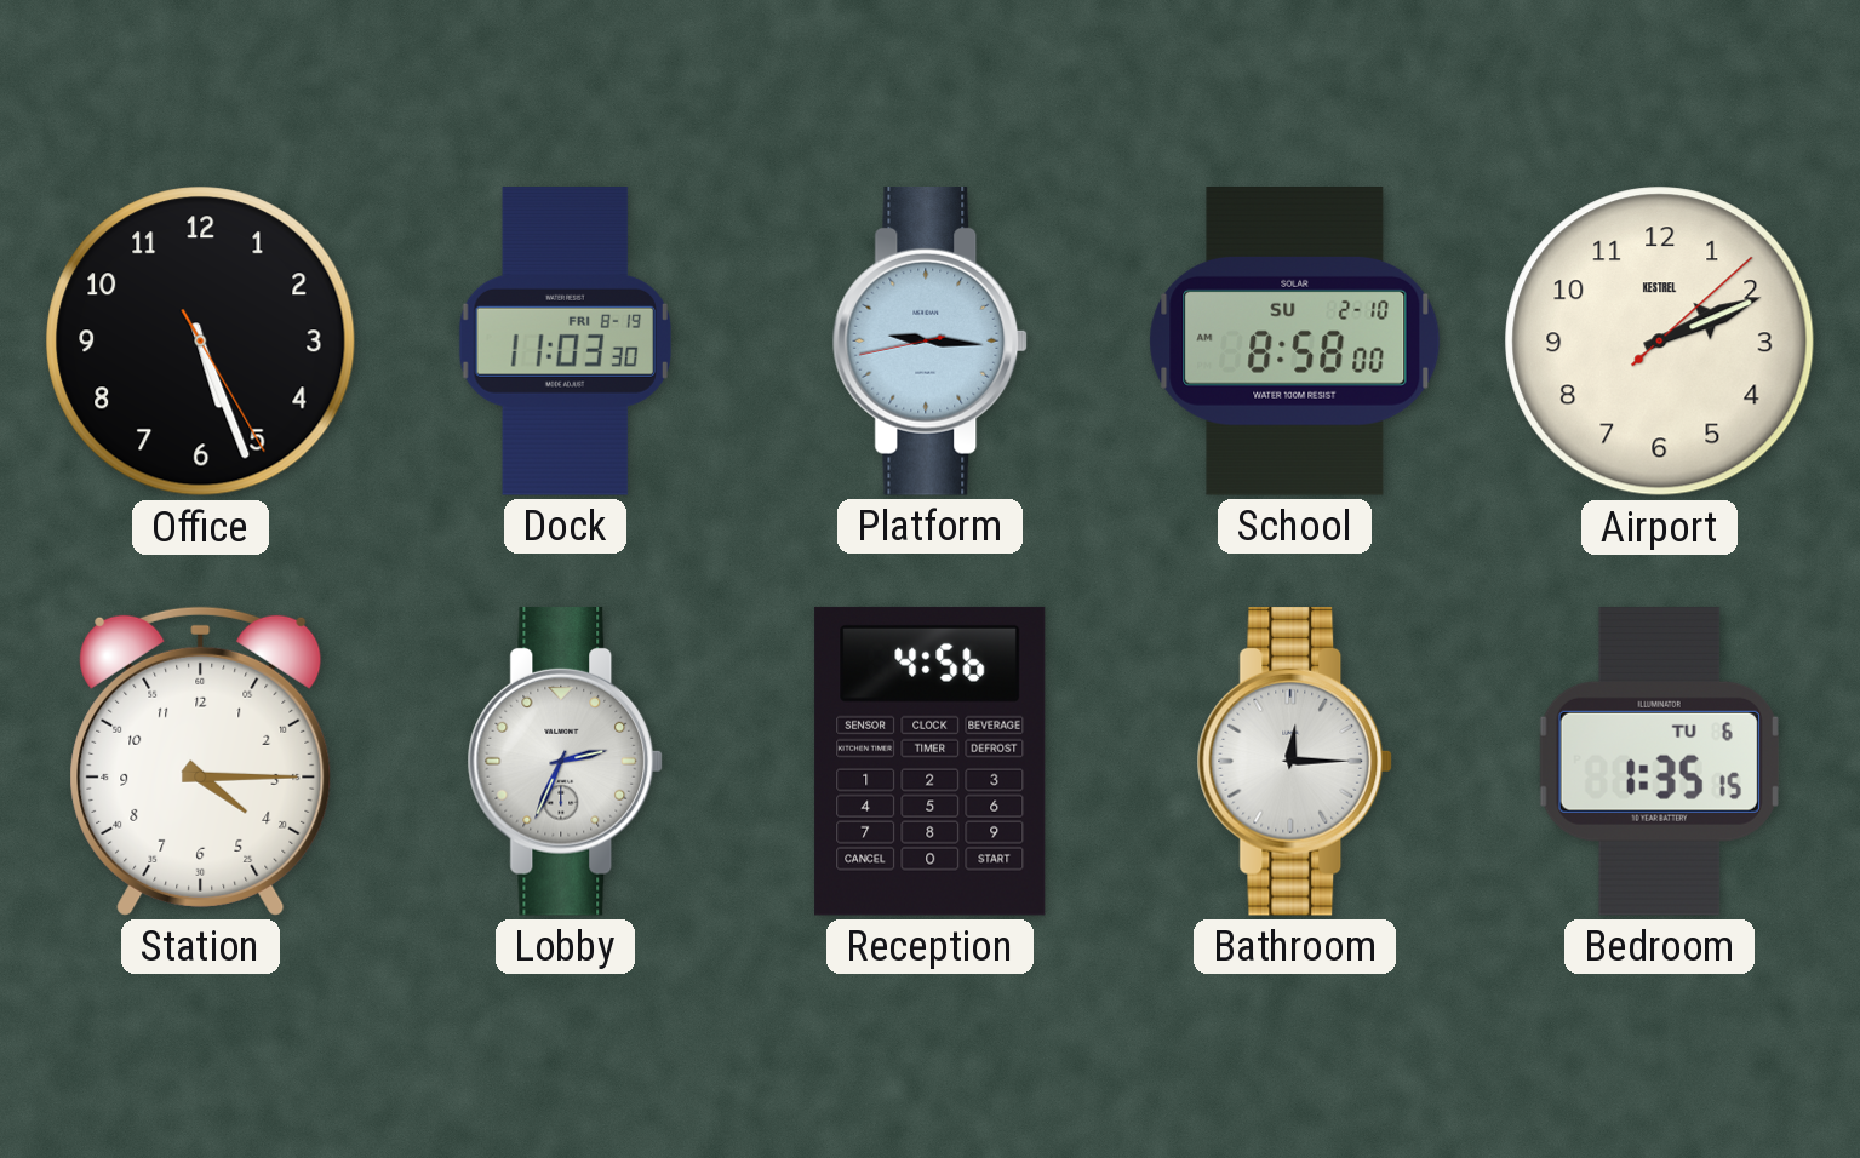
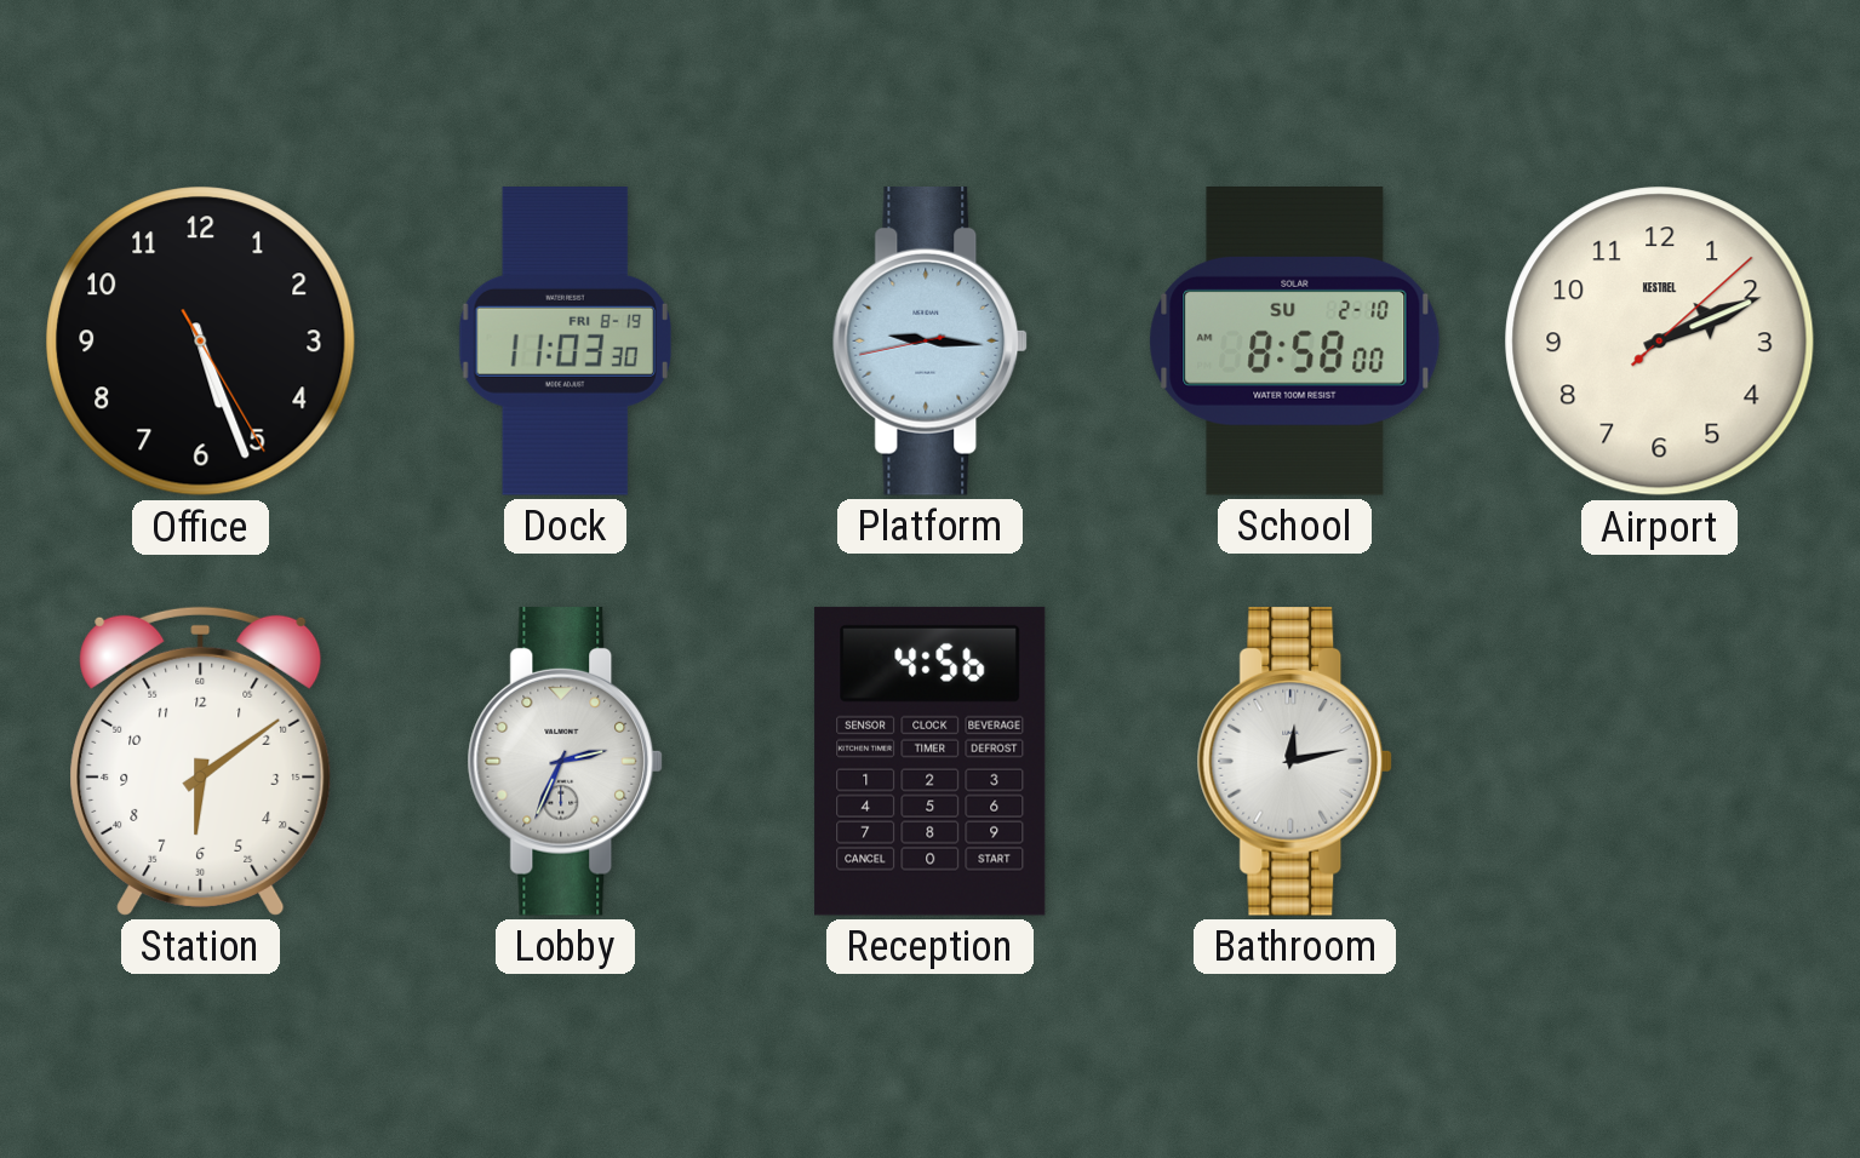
Station: 4:15 -> 6:09
Bathroom: 12:15 -> 12:13
Bedroom: 1:35 -> none
